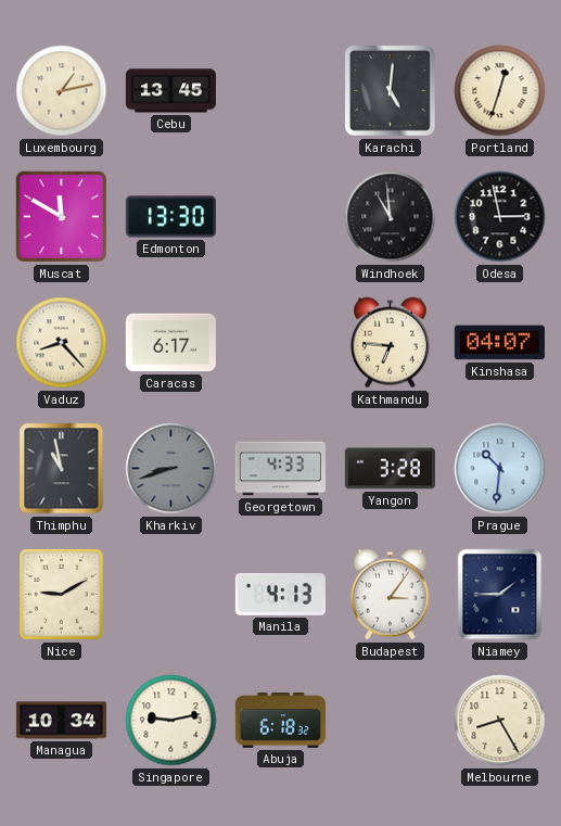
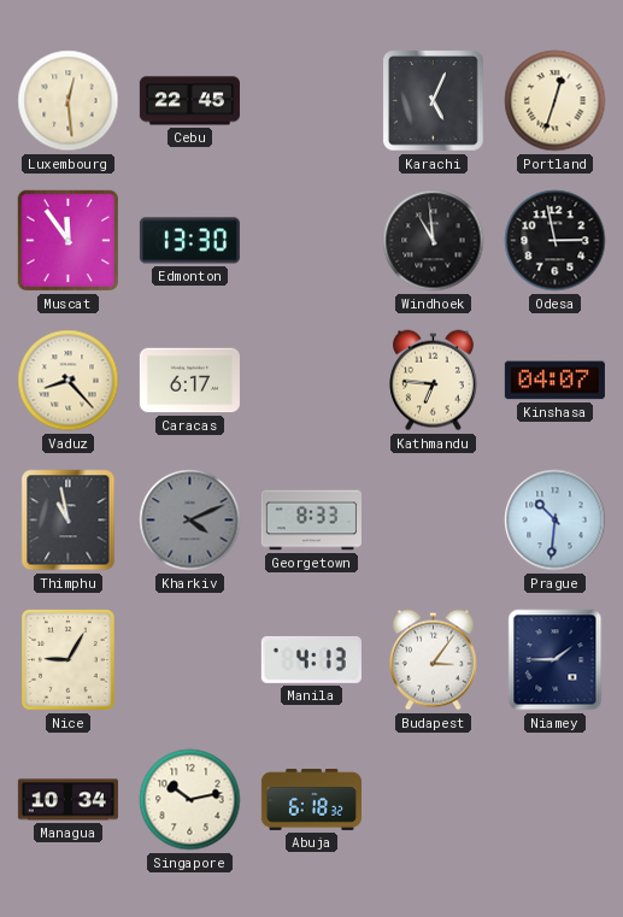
Luxembourg: 1:13 -> 12:29
Cebu: 13:45 -> 22:45
Karachi: 5:01 -> 5:04
Muscat: 11:50 -> 11:54
Kharkiv: 8:42 -> 4:11
Georgetown: 4:33 -> 8:33
Yangon: 3:28 -> none
Nice: 9:10 -> 9:05
Singapore: 9:13 -> 10:13
Melbourne: 8:25 -> none
